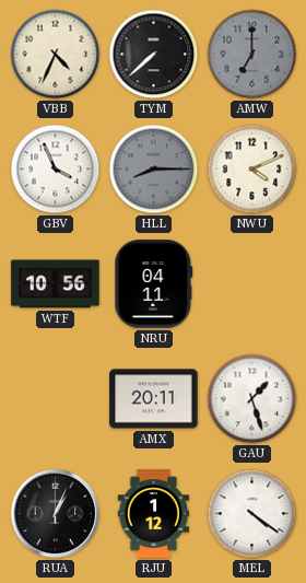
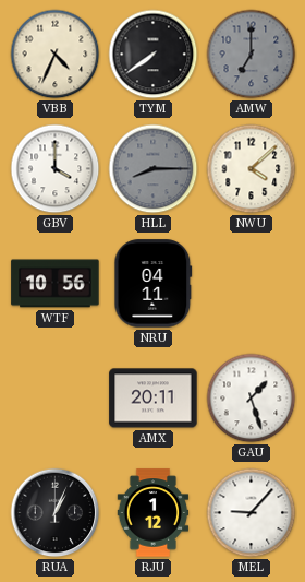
TYM: 7:38 -> 7:39
GBV: 3:56 -> 4:00
NWU: 4:11 -> 4:08
MEL: 4:21 -> 9:07
